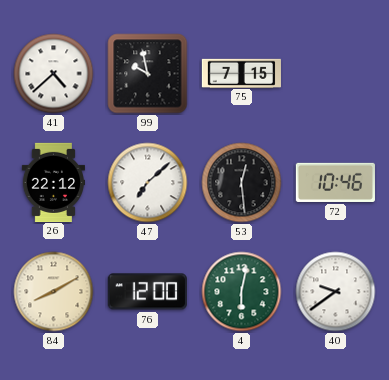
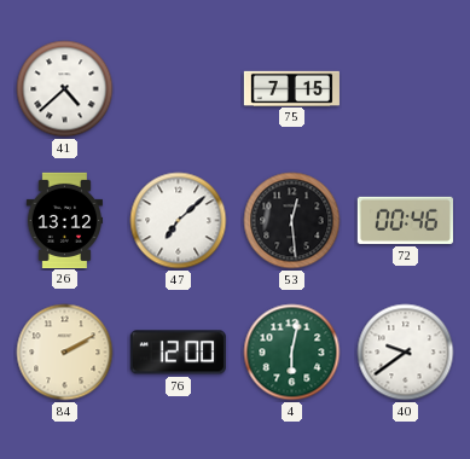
99: 9:58 -> none
26: 22:12 -> 13:12
72: 10:46 -> 00:46
84: 8:10 -> 2:10
